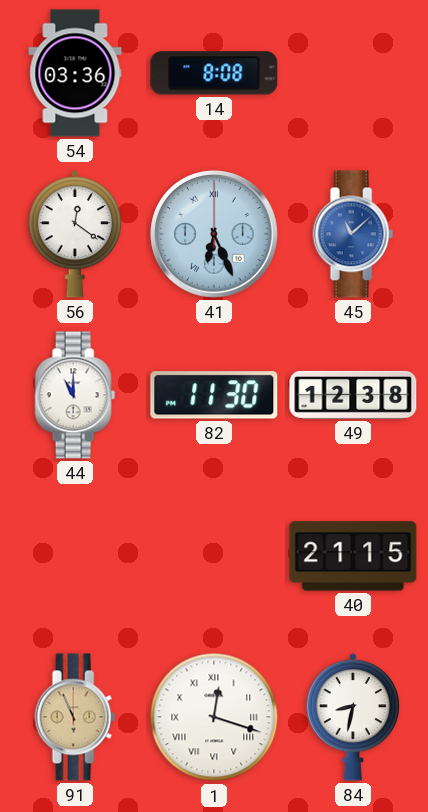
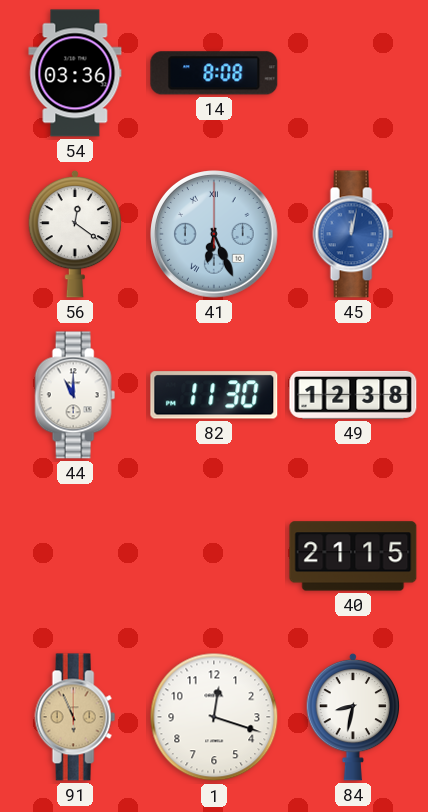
45: 11:08 -> 12:02
1 numerals: Roman -> Arabic
